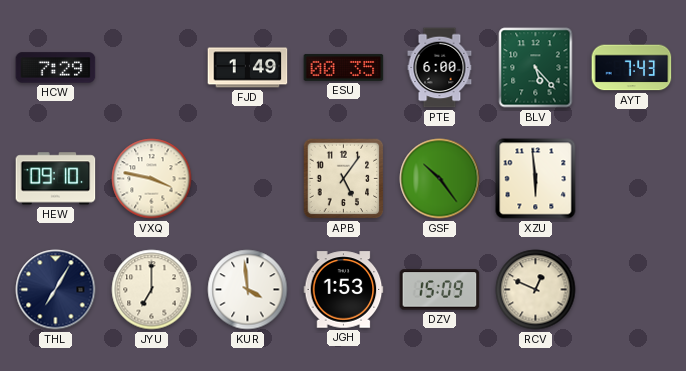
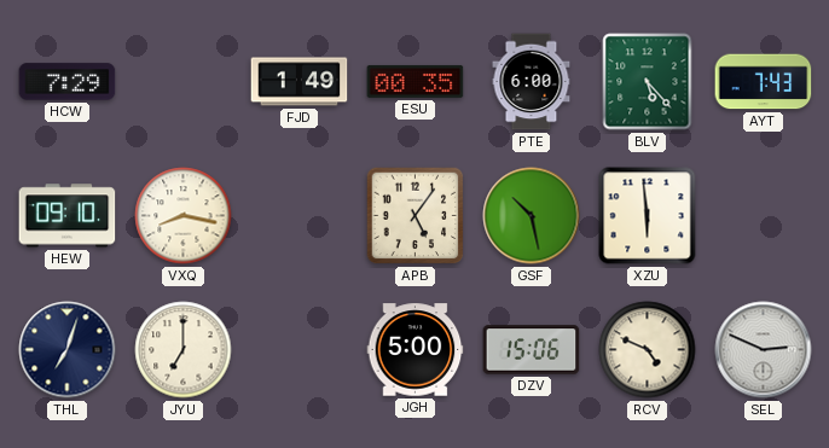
VXQ: 3:47 -> 8:17
GSF: 10:24 -> 10:28
THL: 7:05 -> 7:03
KUR: 3:59 -> none
JGH: 1:53 -> 5:00
DZV: 15:09 -> 15:06
RCV: 12:49 -> 4:49
SEL: none -> 2:49
